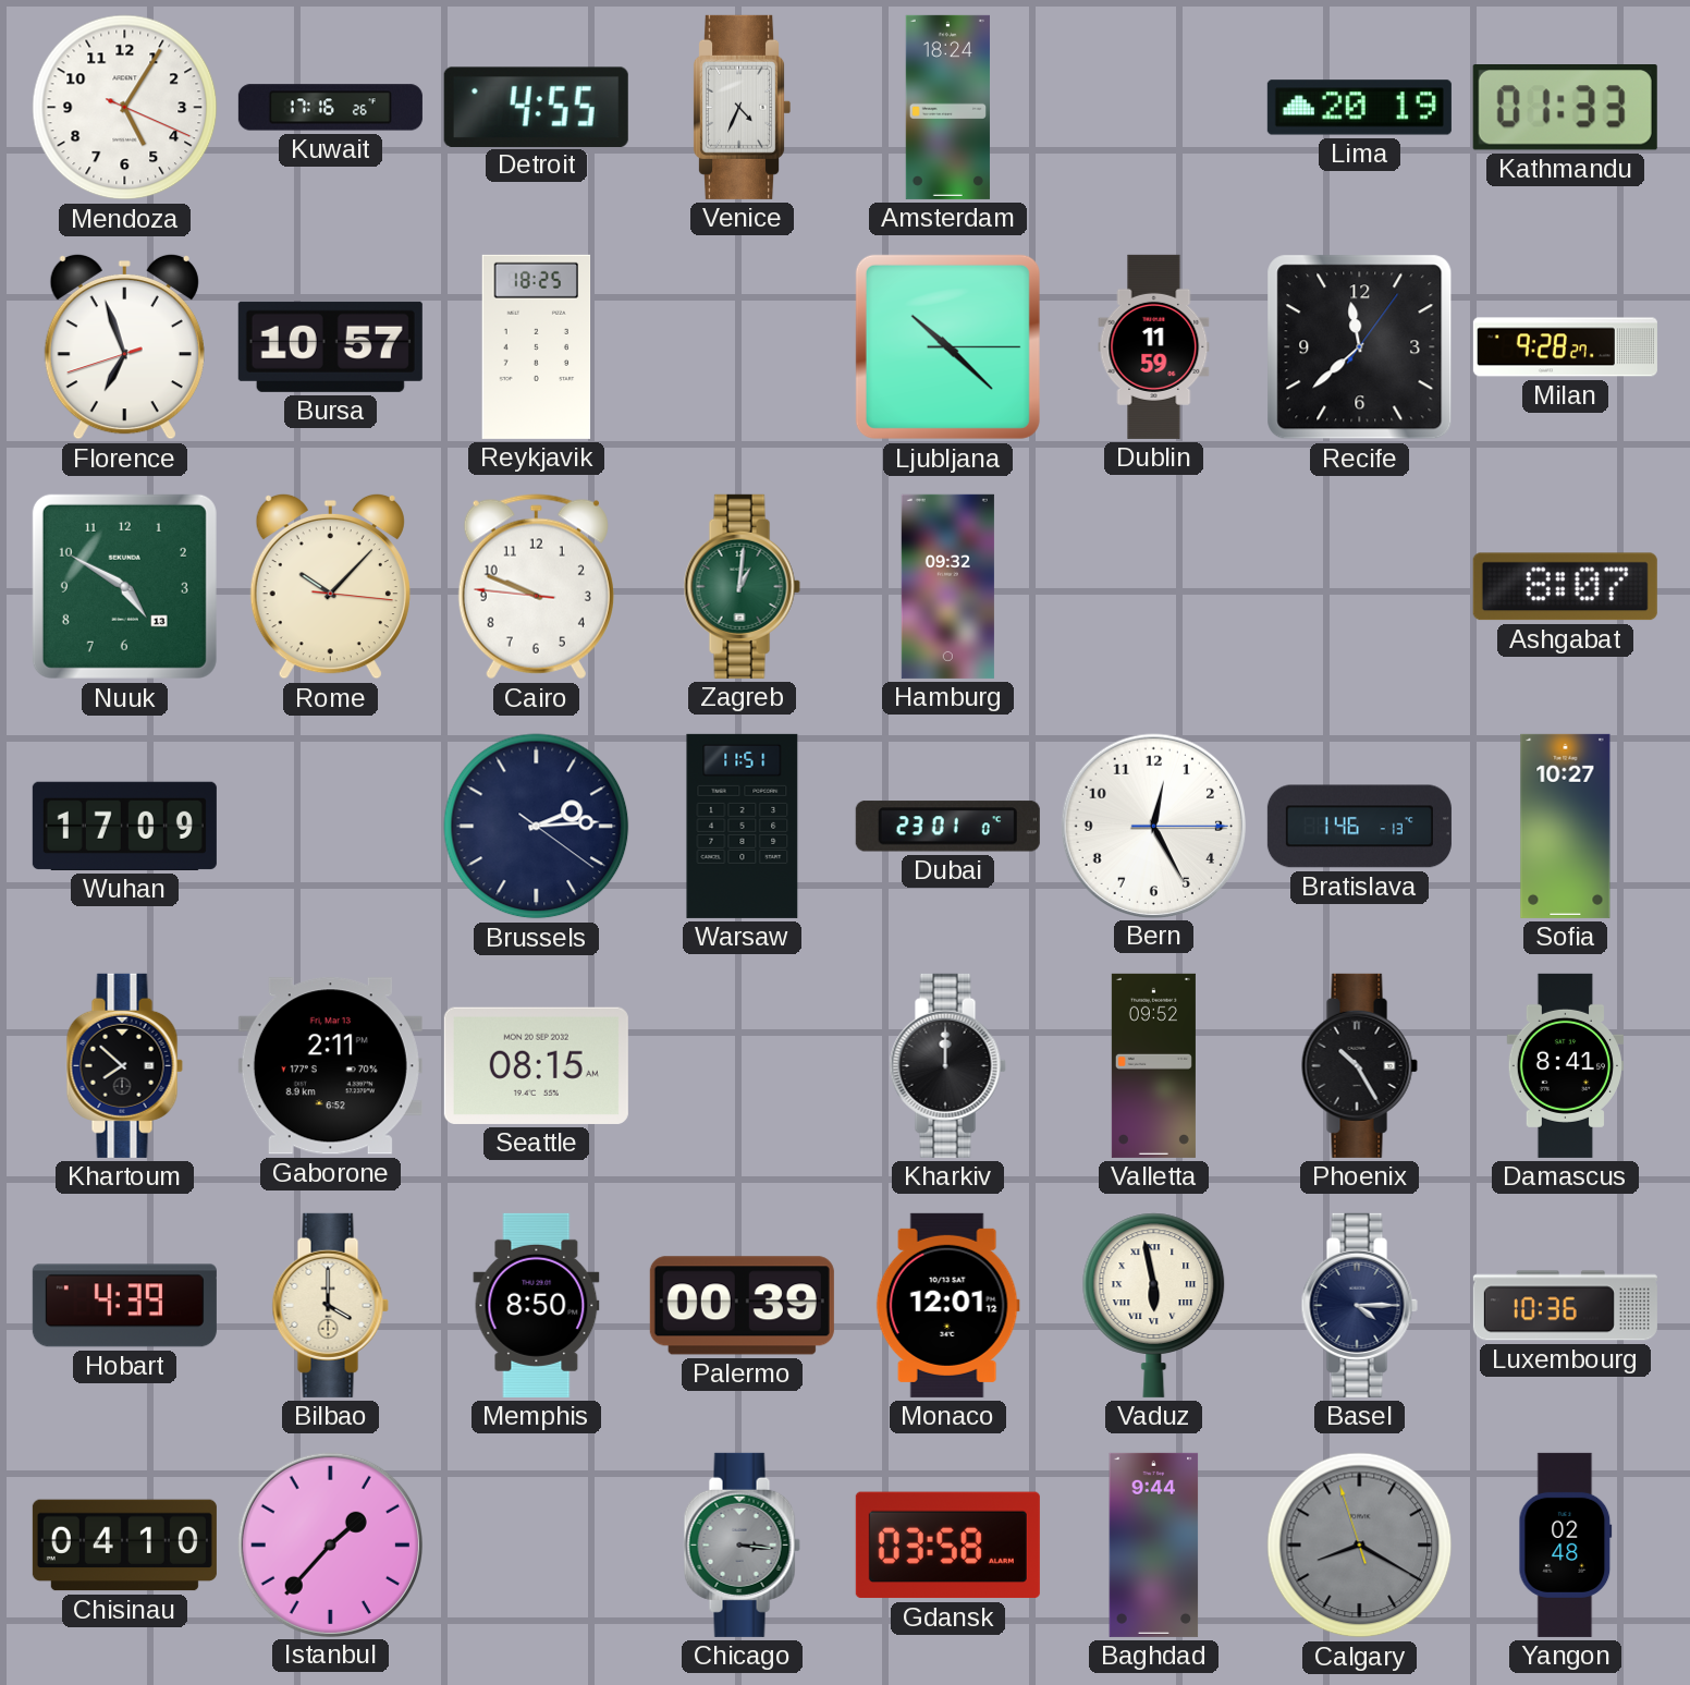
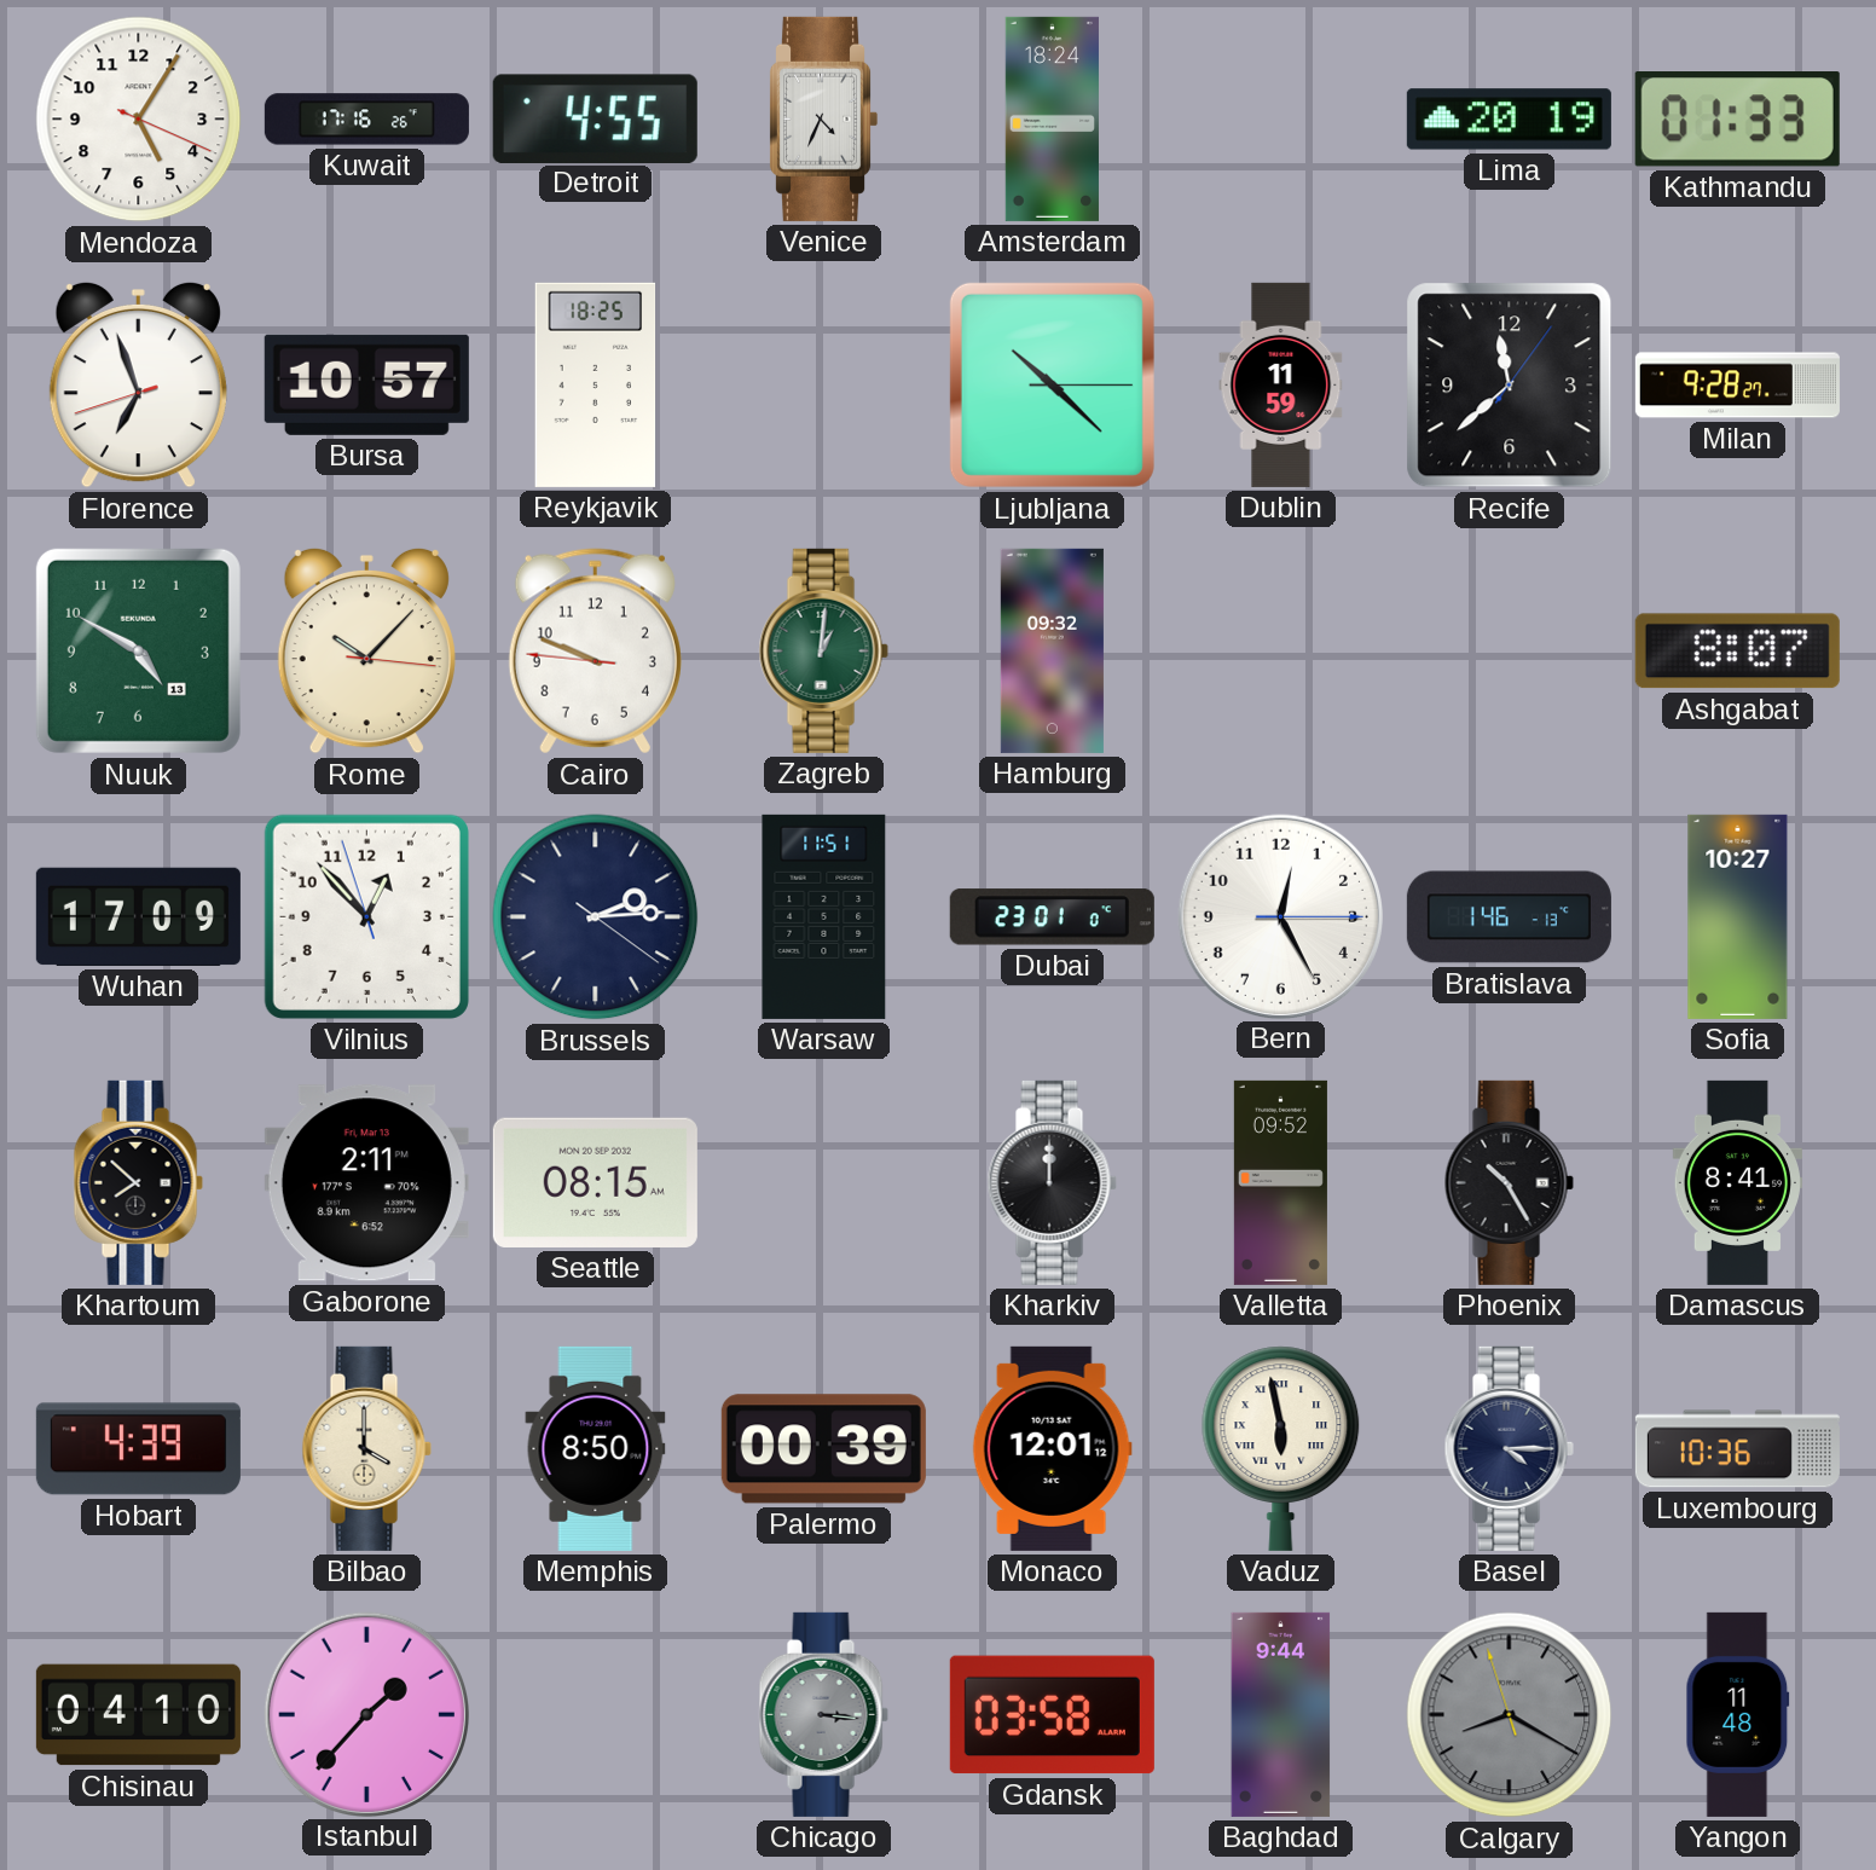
Vilnius: none -> 12:52
Yangon: 02:48 -> 11:48
